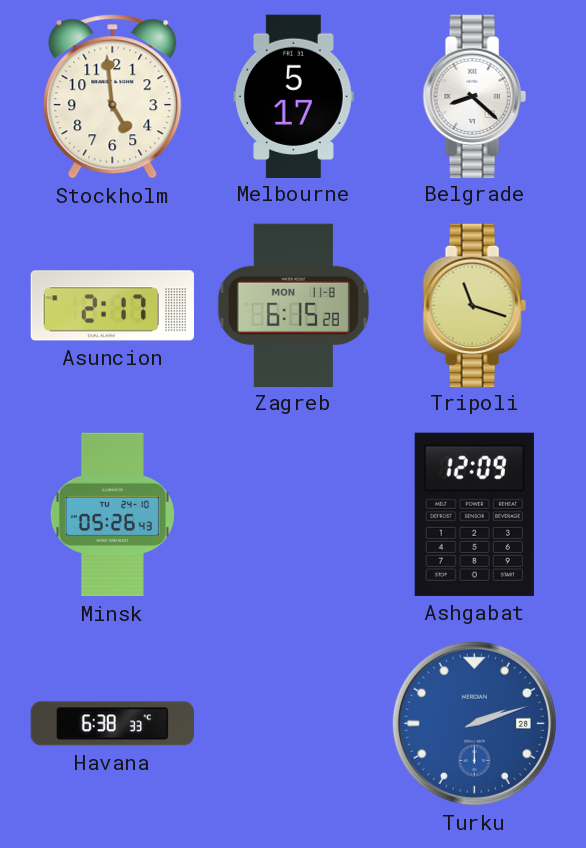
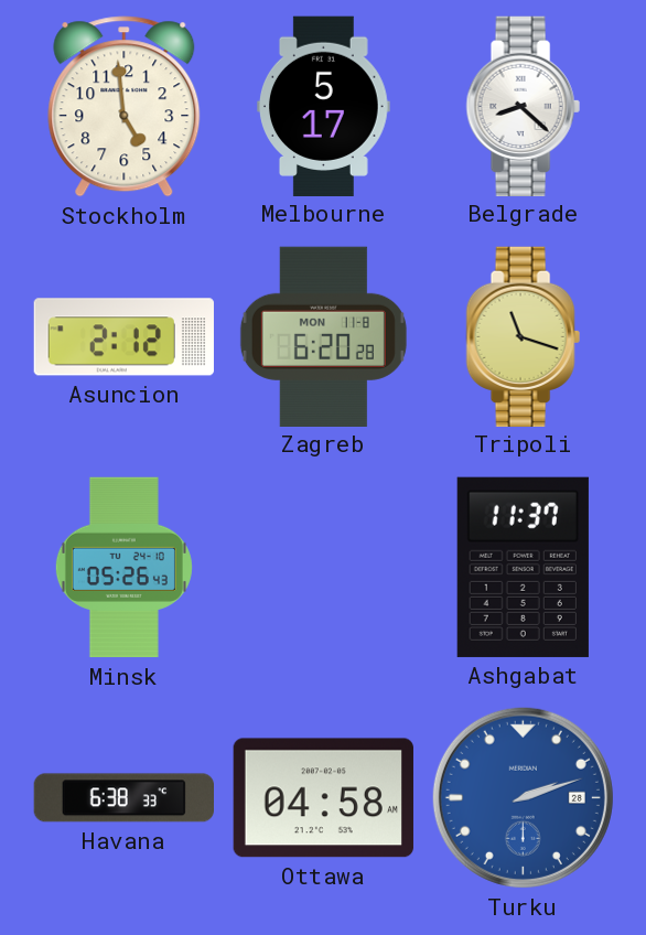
Asuncion: 2:17 -> 2:12
Zagreb: 6:15 -> 6:20
Ashgabat: 12:09 -> 11:37
Ottawa: none -> 04:58
